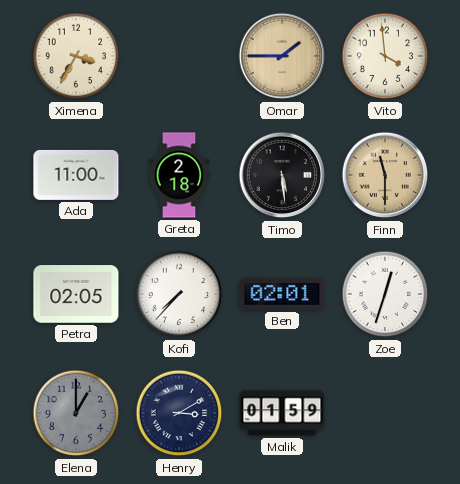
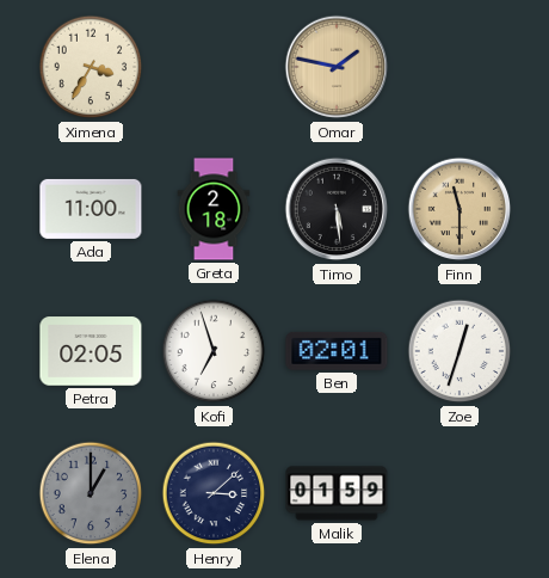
Omar: 1:45 -> 1:47
Vito: 3:59 -> none
Kofi: 7:37 -> 6:57
Henry: 3:10 -> 3:08
